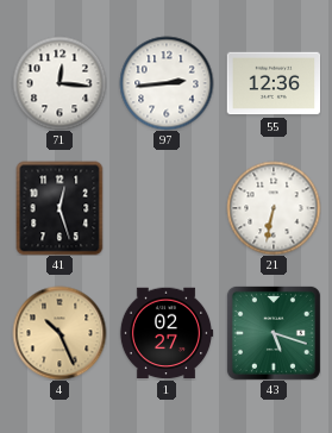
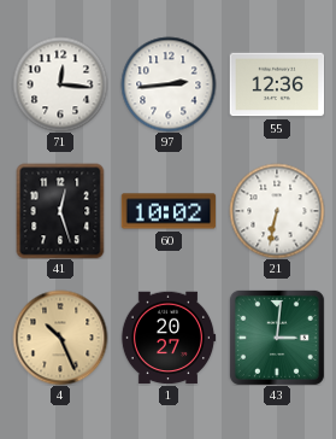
60: none -> 10:02
1: 02:27 -> 20:27
43: 5:18 -> 3:01
